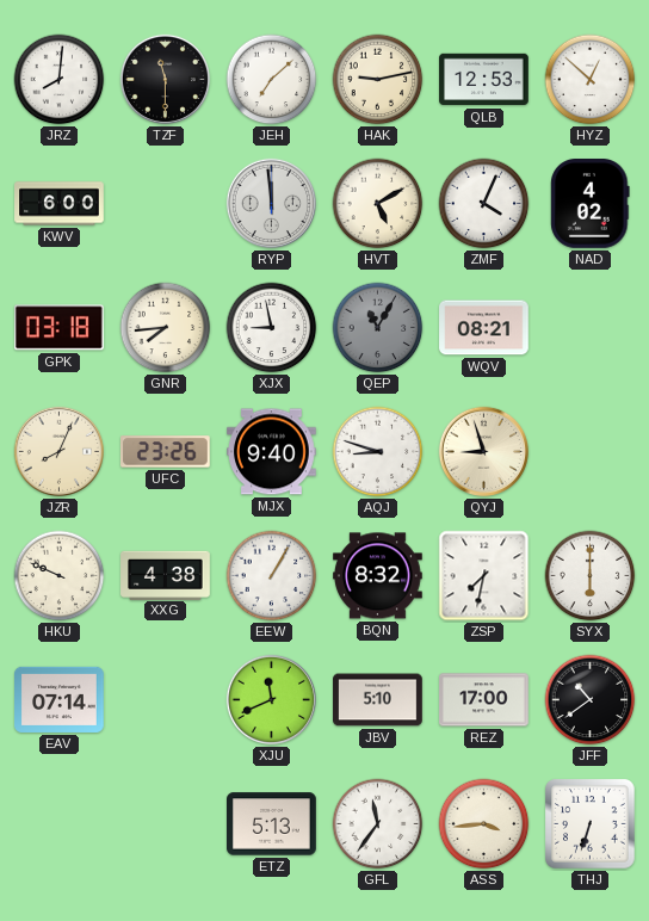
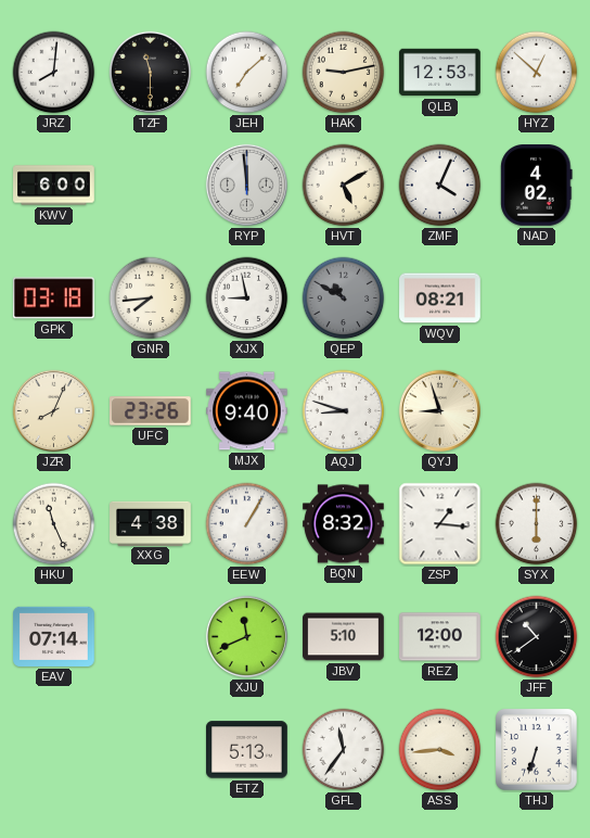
QEP: 11:05 -> 10:50
HKU: 9:49 -> 11:26
ZSP: 7:32 -> 1:16
REZ: 17:00 -> 12:00
